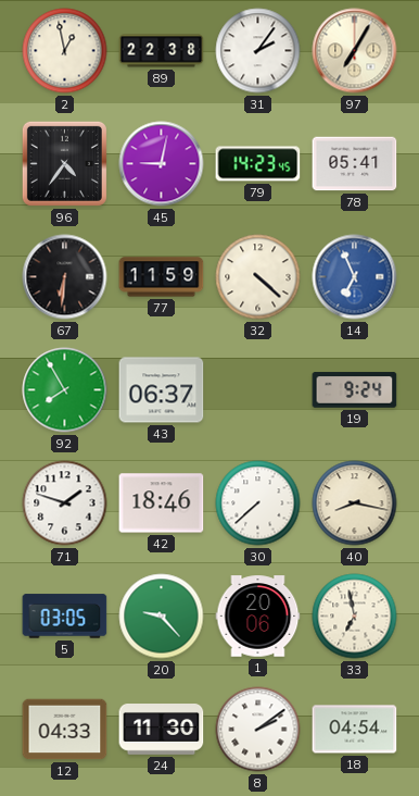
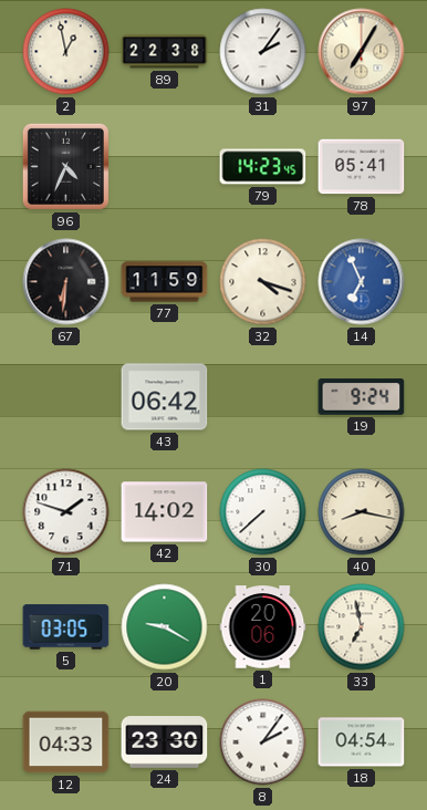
96: 4:36 -> 4:34
45: 9:02 -> none
32: 4:22 -> 4:18
92: 7:55 -> none
43: 06:37 -> 06:42
42: 18:46 -> 14:02
20: 9:23 -> 9:20
24: 11:30 -> 23:30
8: 2:09 -> 2:06
